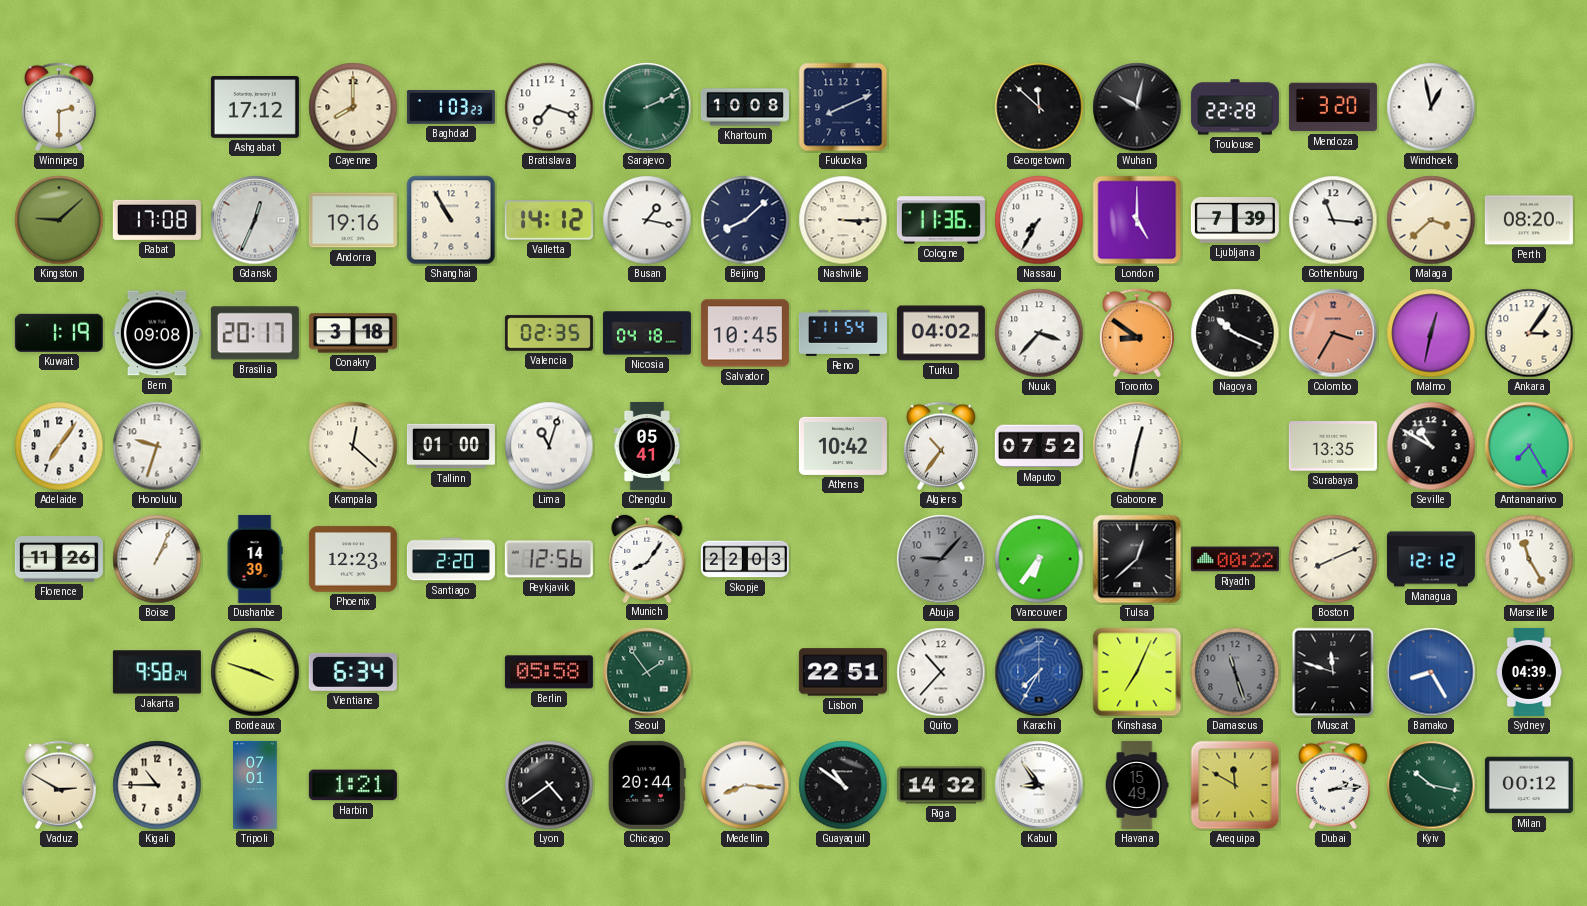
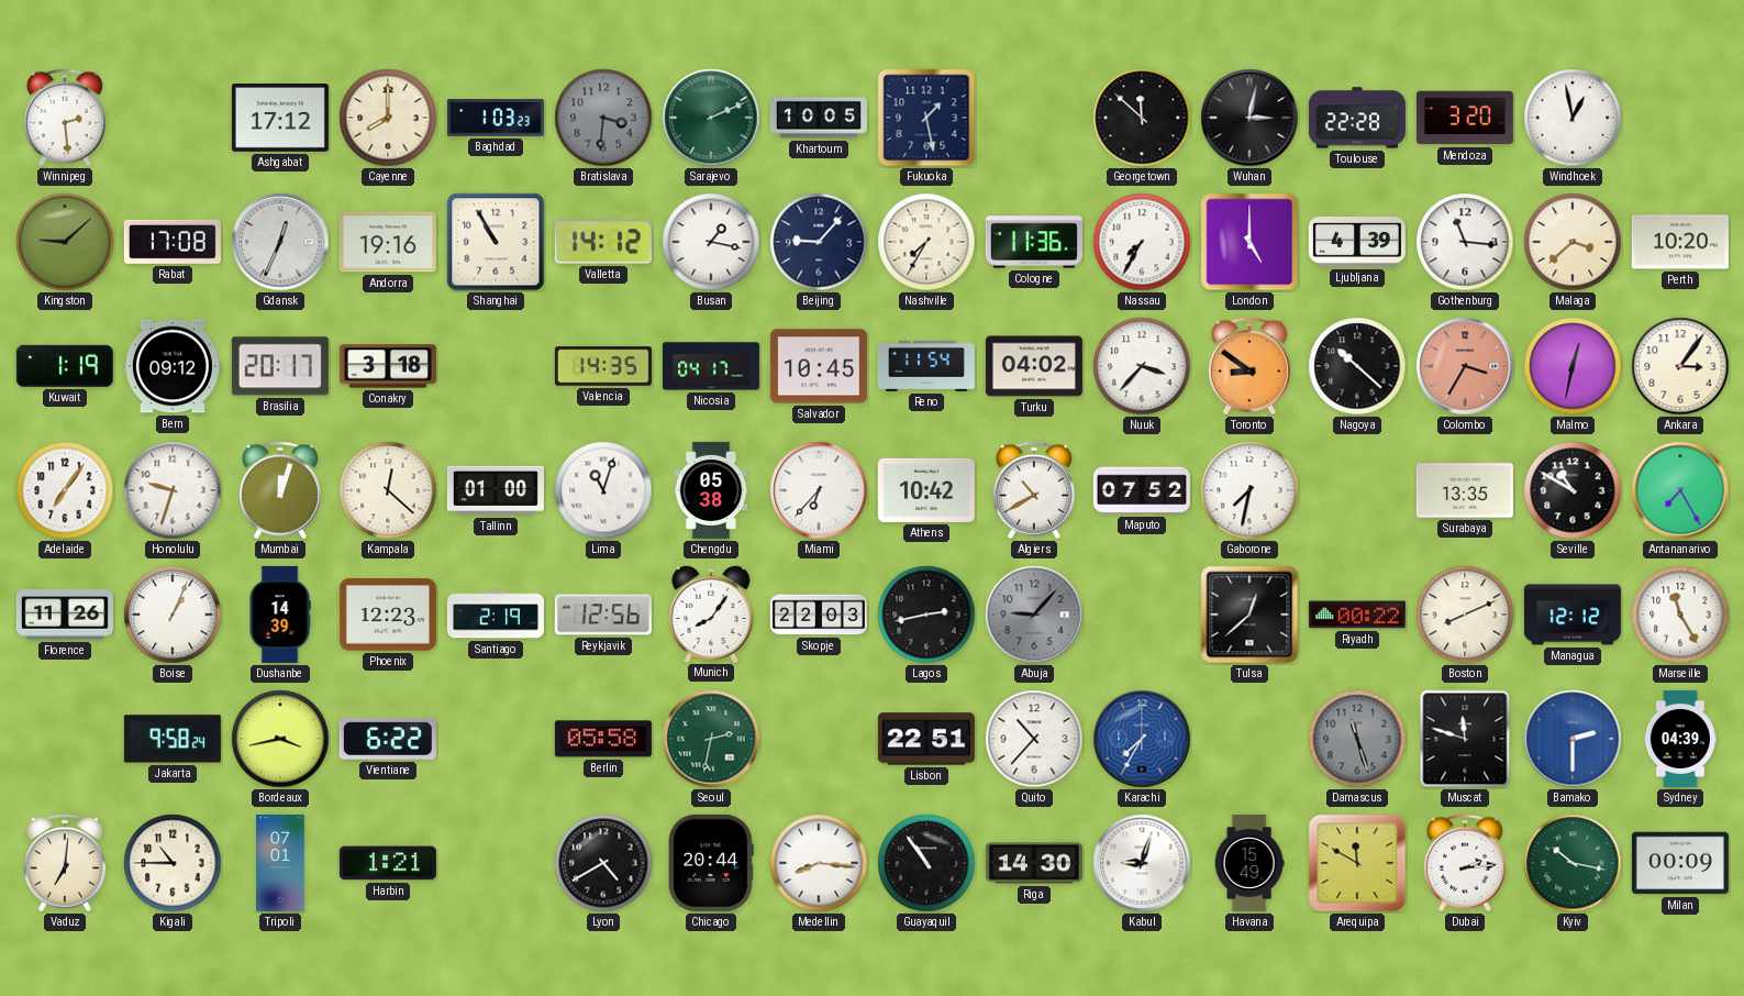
Winnipeg: 2:30 -> 2:29
Bratislava: 7:18 -> 3:31
Bratislava dial: white -> grey
Khartoum: 10:08 -> 10:05
Fukuoka: 8:11 -> 1:28
Wuhan: 10:02 -> 3:02
Beijing: 8:08 -> 9:07
Nashville: 3:15 -> 7:35
Ljubljana: 7:39 -> 4:39
Perth: 08:20 -> 10:20
Bern: 09:08 -> 09:12
Valencia: 02:35 -> 14:35
Nicosia: 04:18 -> 04:17
Nagoya: 10:19 -> 10:22
Mumbai: none -> 12:03
Chengdu: 05:41 -> 05:38
Miami: none -> 6:37
Algiers: 10:36 -> 10:40
Gaborone: 12:32 -> 7:32
Santiago: 2:20 -> 2:19
Lagos: none -> 2:43
Vancouver: 6:36 -> none
Bordeaux: 3:48 -> 3:43
Vientiane: 6:34 -> 6:22
Seoul: 1:54 -> 2:32
Kinshasa: 7:04 -> none
Bamako: 8:25 -> 2:30
Vaduz: 2:50 -> 7:01
Lyon: 4:39 -> 4:40
Guayaquil: 10:51 -> 10:54
Riga: 14:32 -> 14:30
Kabul: 8:54 -> 9:03
Milan: 00:12 -> 00:09
